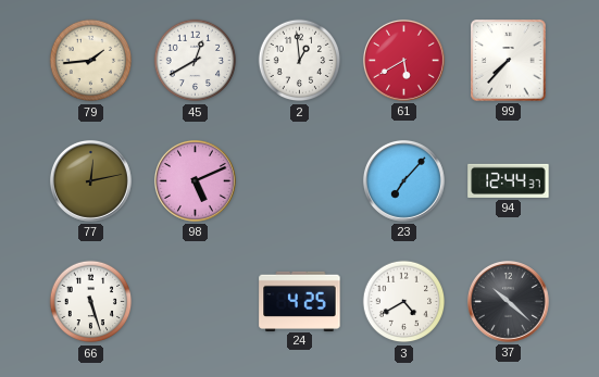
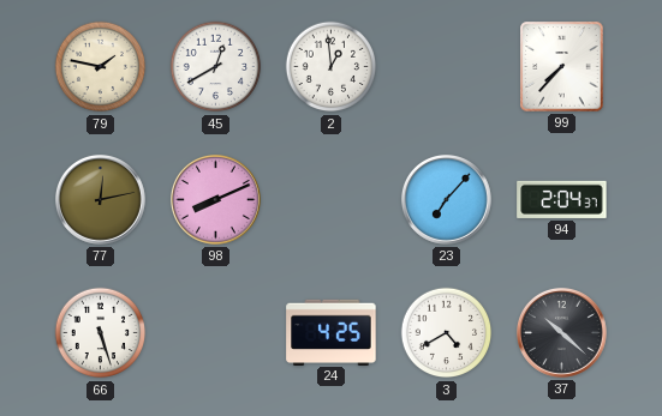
79: 1:44 -> 1:47
61: 5:40 -> none
98: 5:11 -> 8:11
94: 12:44 -> 2:04
